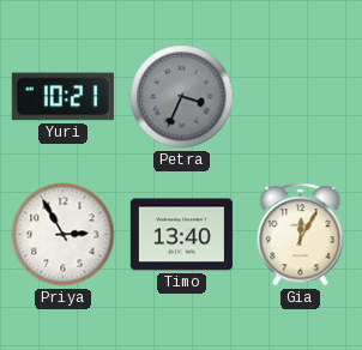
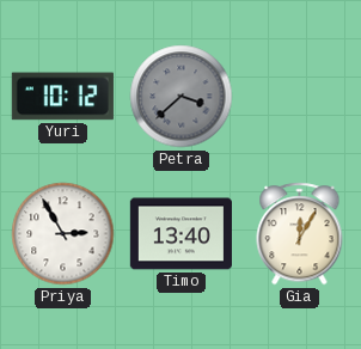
Yuri: 10:21 -> 10:12
Petra: 3:34 -> 3:38
